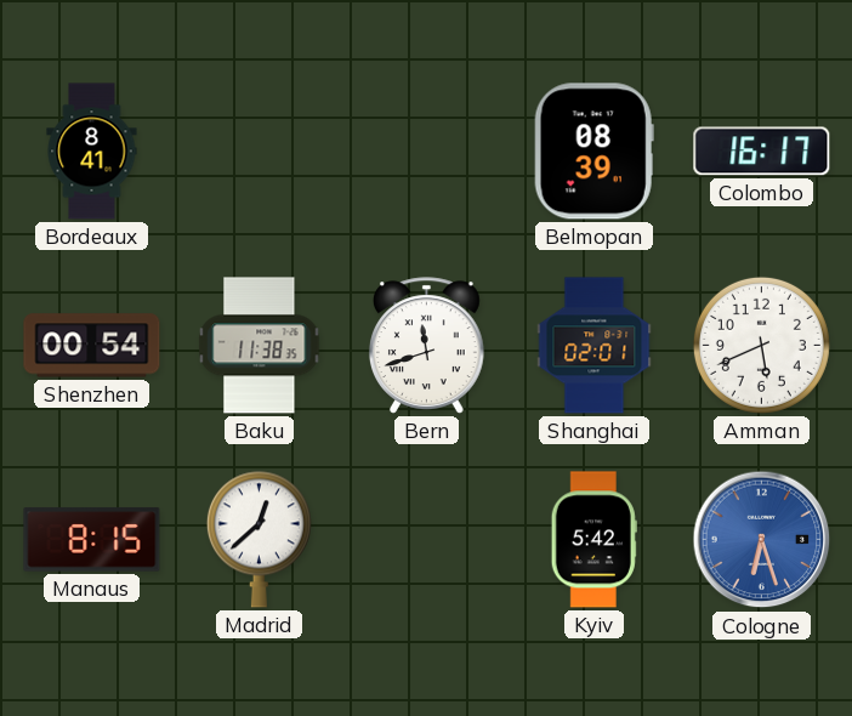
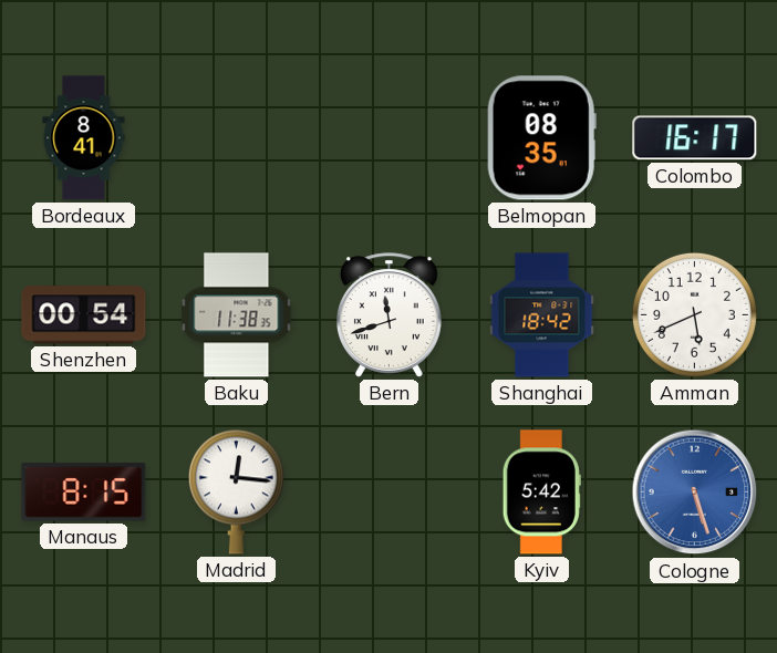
Belmopan: 08:39 -> 08:35
Shanghai: 02:01 -> 18:42
Madrid: 12:38 -> 12:16
Cologne: 6:27 -> 5:27
